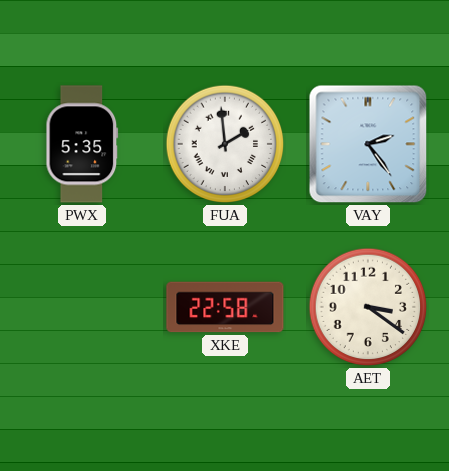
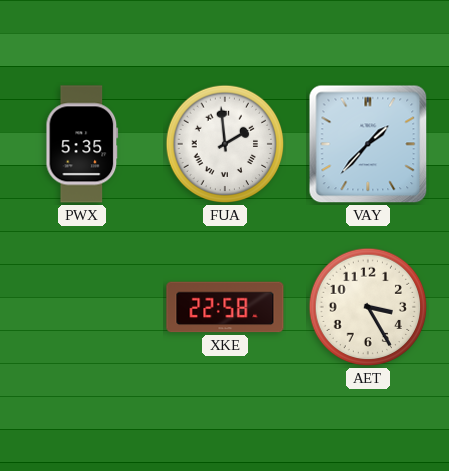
VAY: 2:24 -> 1:37
AET: 3:21 -> 3:25
